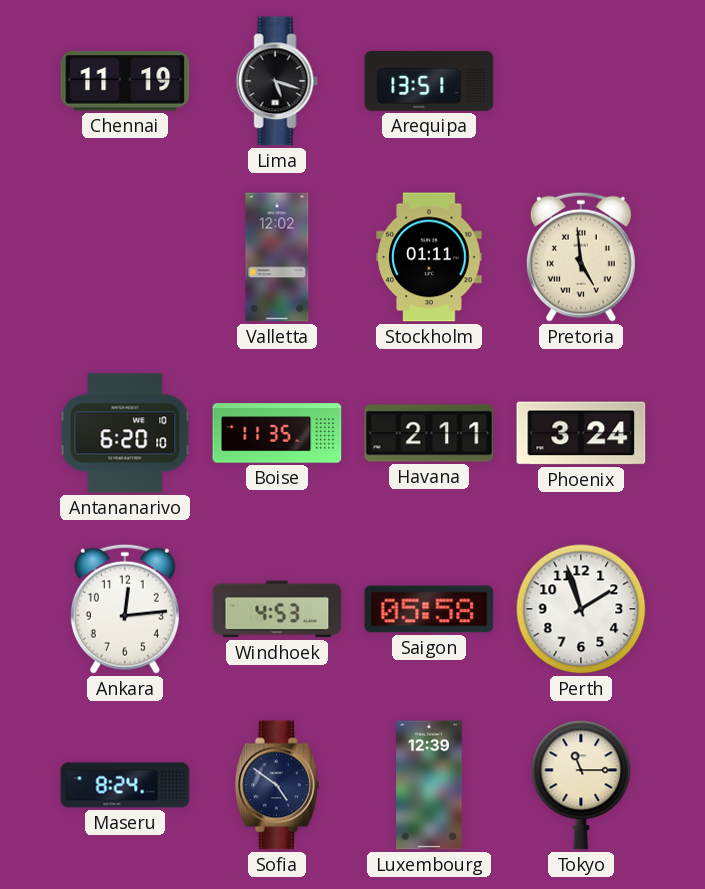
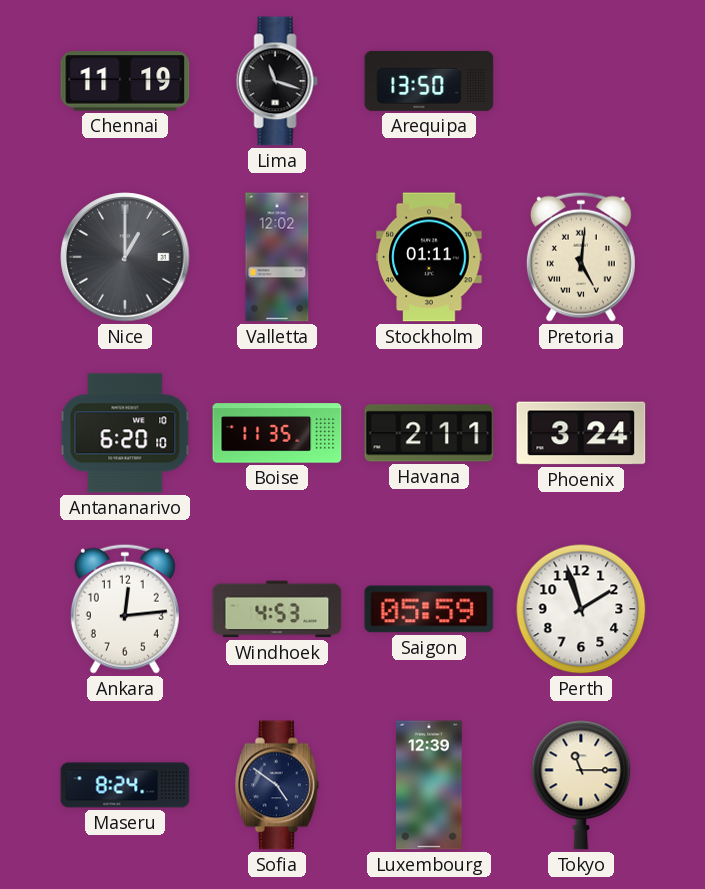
Lima: 5:18 -> 11:18
Arequipa: 13:51 -> 13:50
Nice: none -> 1:00
Pretoria: 4:59 -> 5:01
Saigon: 05:58 -> 05:59
